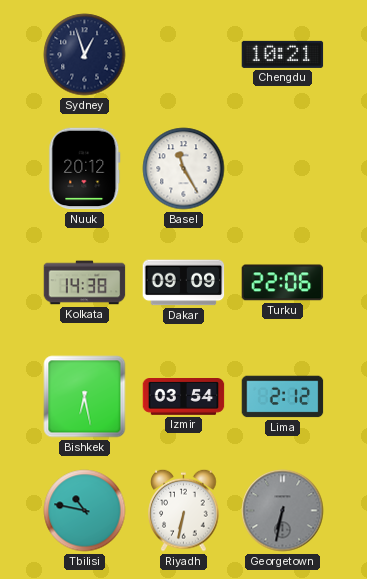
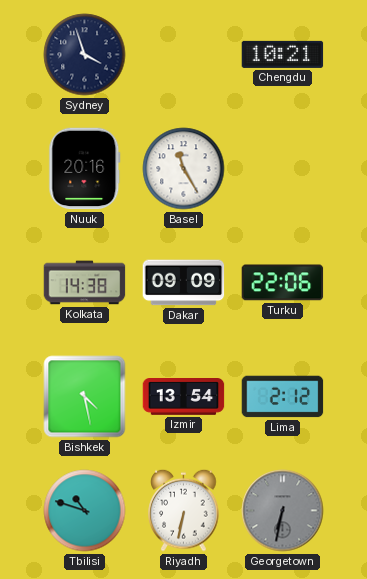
Sydney: 12:57 -> 3:57
Nuuk: 20:12 -> 20:16
Bishkek: 6:28 -> 4:28
Izmir: 03:54 -> 13:54
Tbilisi: 10:47 -> 10:48
